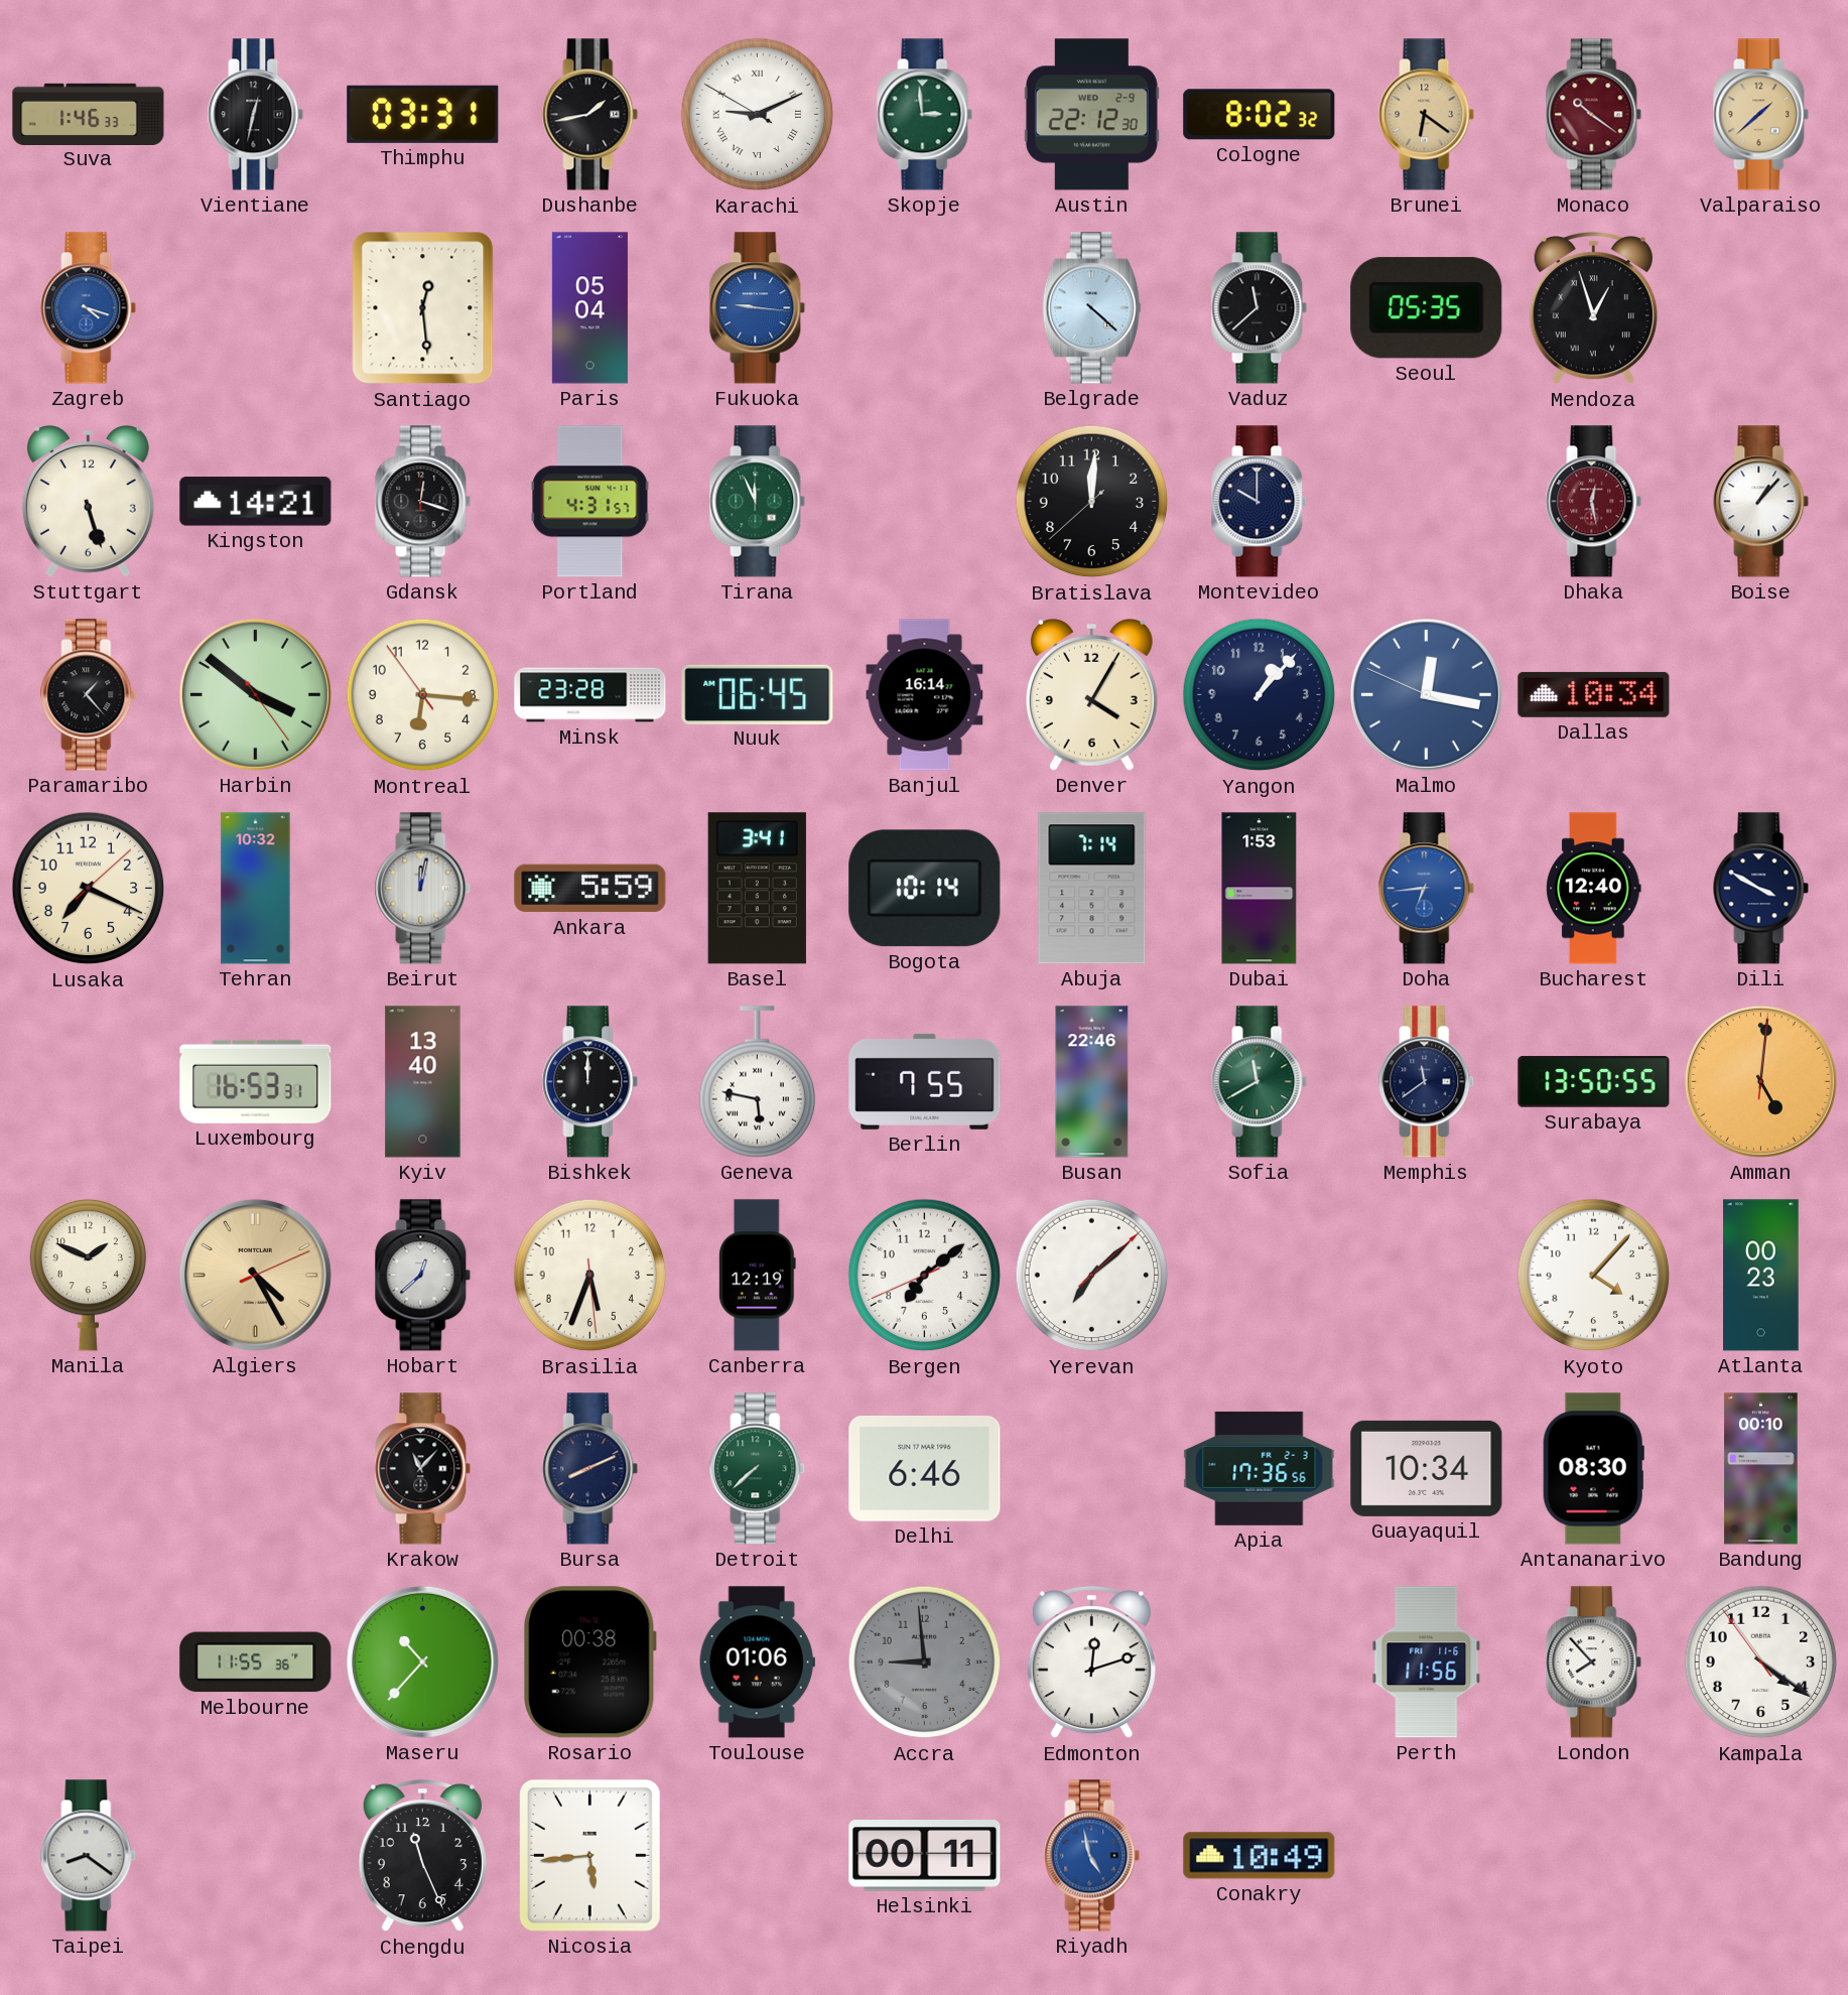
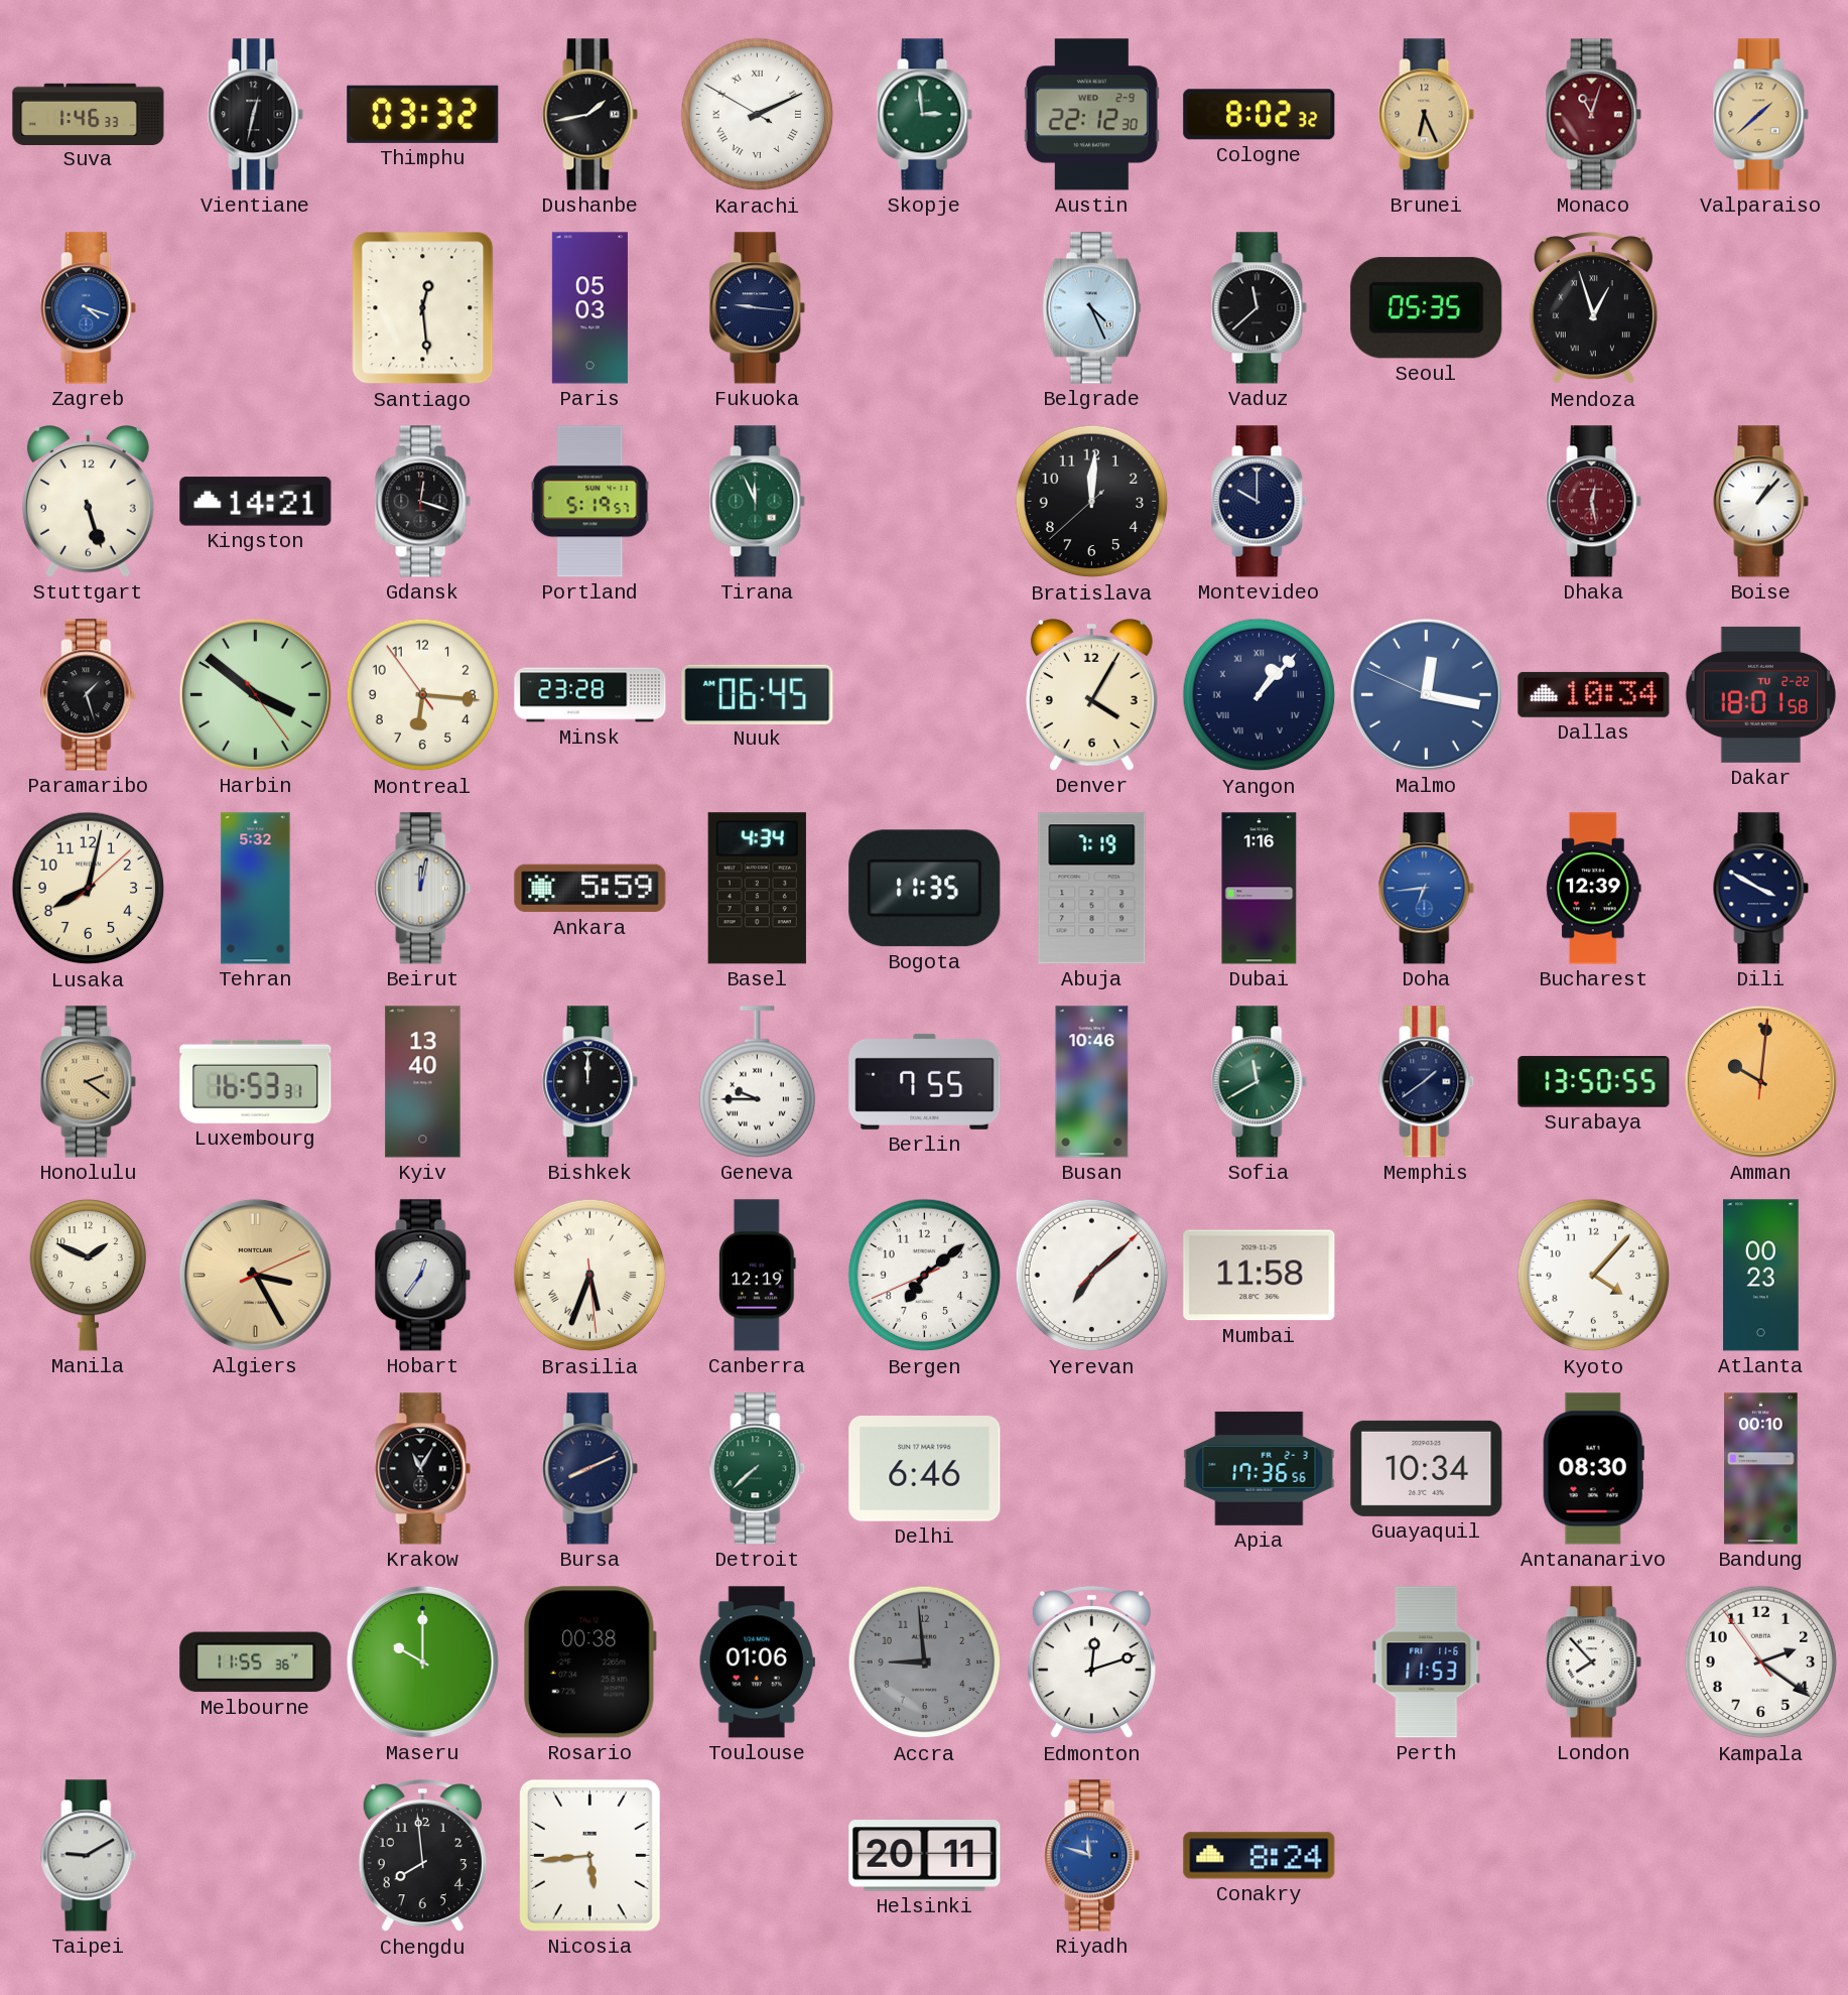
Thimphu: 03:31 -> 03:32
Karachi: 9:10 -> 2:10
Brunei: 6:21 -> 6:26
Monaco: 10:21 -> 11:03
Paris: 05:04 -> 05:03
Fukuoka dial: blue -> navy
Belgrade: 4:22 -> 4:26
Portland: 4:31 -> 5:19
Paramaribo: 1:23 -> 1:27
Banjul: 16:14 -> none
Yangon numerals: Arabic -> Roman
Dakar: none -> 18:01
Lusaka: 7:19 -> 8:02
Tehran: 10:32 -> 5:32
Basel: 3:41 -> 4:34
Bogota: 10:14 -> 11:35
Abuja: 7:14 -> 7:19
Dubai: 1:53 -> 1:16
Bucharest: 12:40 -> 12:39
Honolulu: none -> 2:21
Geneva: 5:47 -> 9:45
Busan: 22:46 -> 10:46
Memphis: 11:39 -> 1:39
Amman: 5:01 -> 10:01
Algiers: 4:25 -> 3:25
Hobart: 12:38 -> 12:36
Brasilia numerals: Arabic -> Roman
Mumbai: none -> 11:58
Krakow: 11:07 -> 11:05
Maseru: 10:37 -> 10:00
Perth: 11:56 -> 11:53
Kampala: 4:20 -> 2:20
Taipei: 8:21 -> 9:10
Chengdu: 11:26 -> 7:59
Helsinki: 00:11 -> 20:11
Riyadh: 4:58 -> 11:48
Conakry: 10:49 -> 8:24
